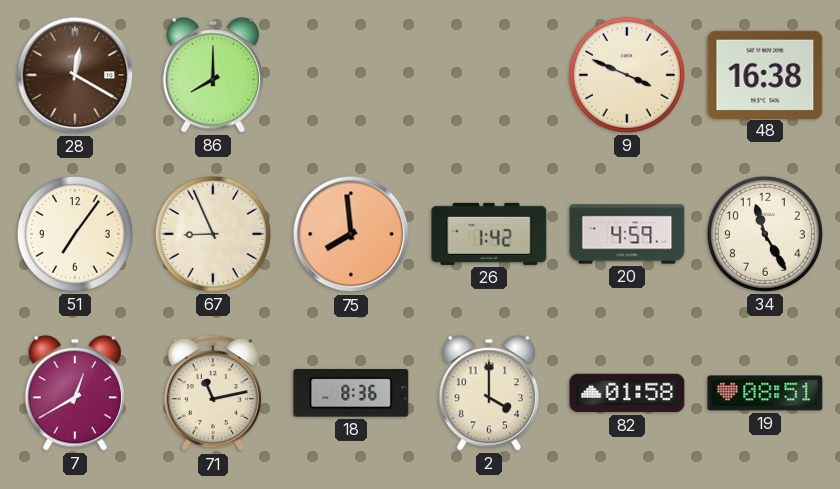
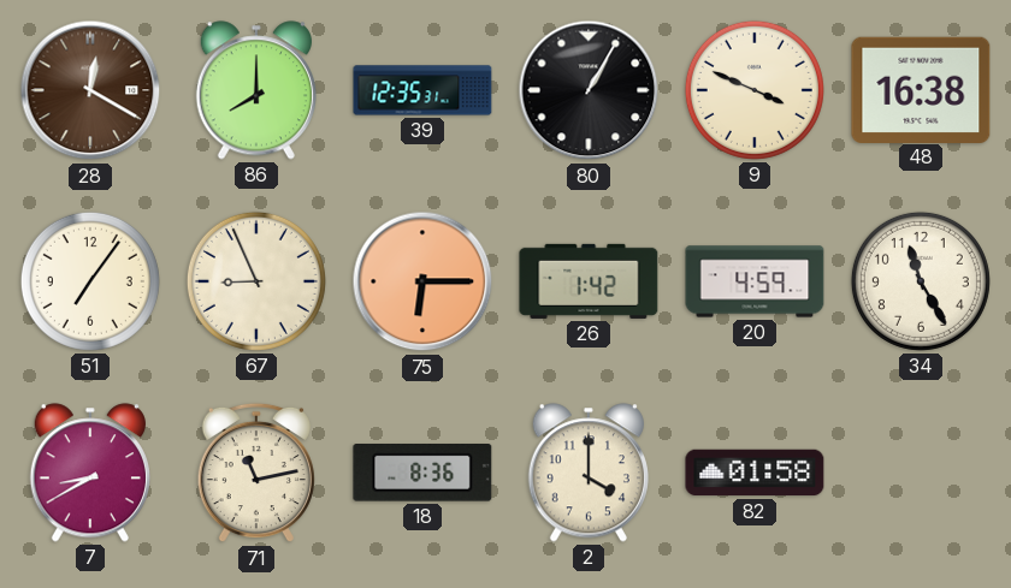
39: none -> 12:35
80: none -> 1:05
75: 7:59 -> 6:15
7: 12:40 -> 8:40
19: 08:51 -> none
